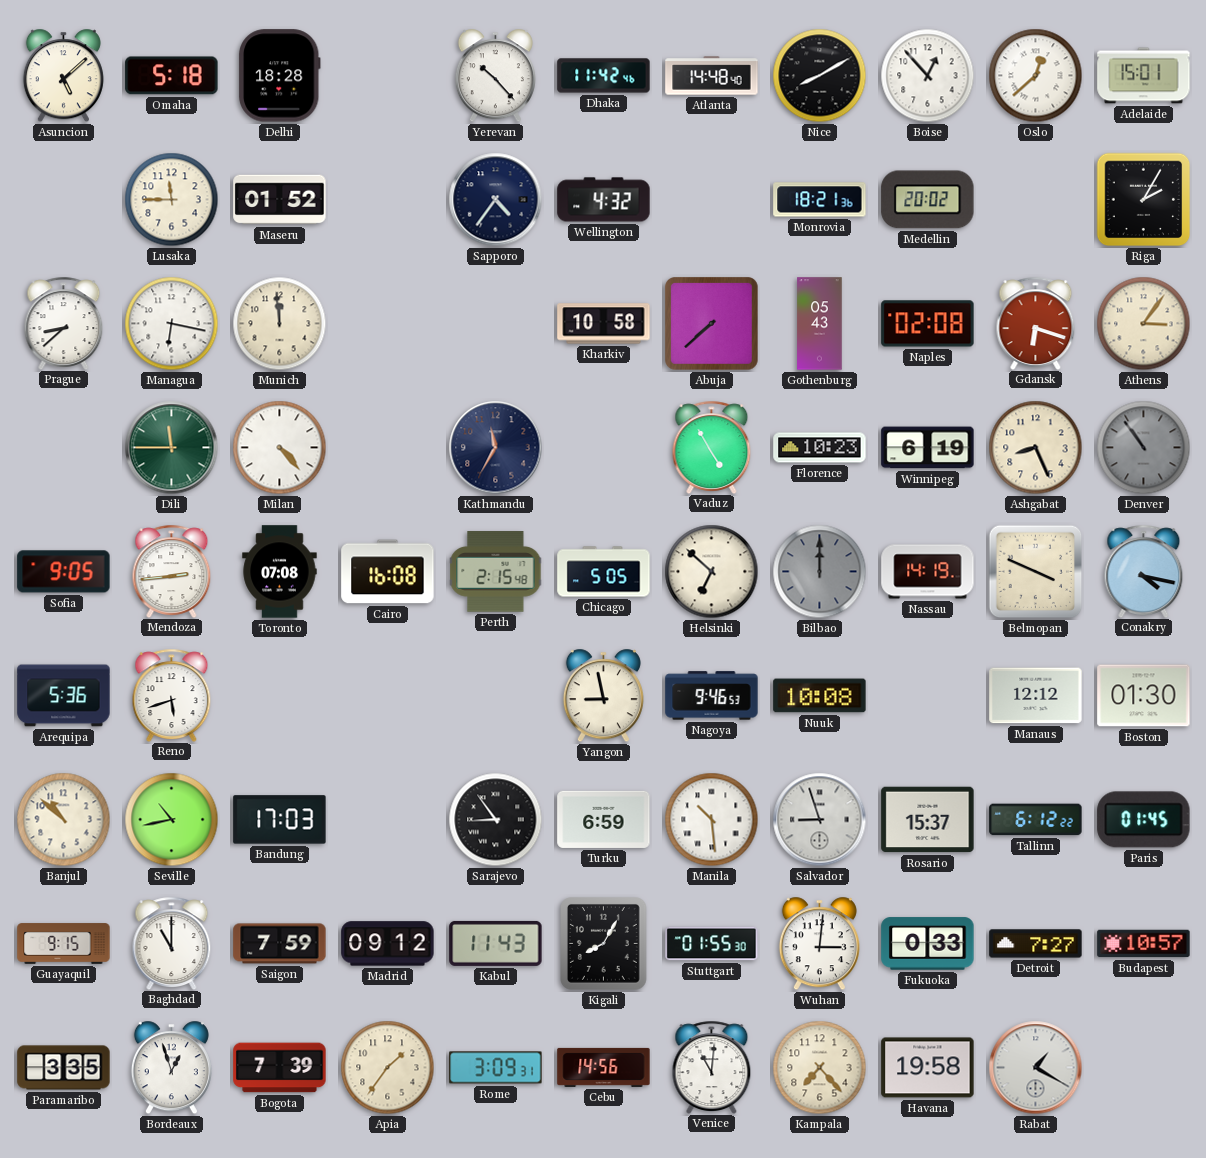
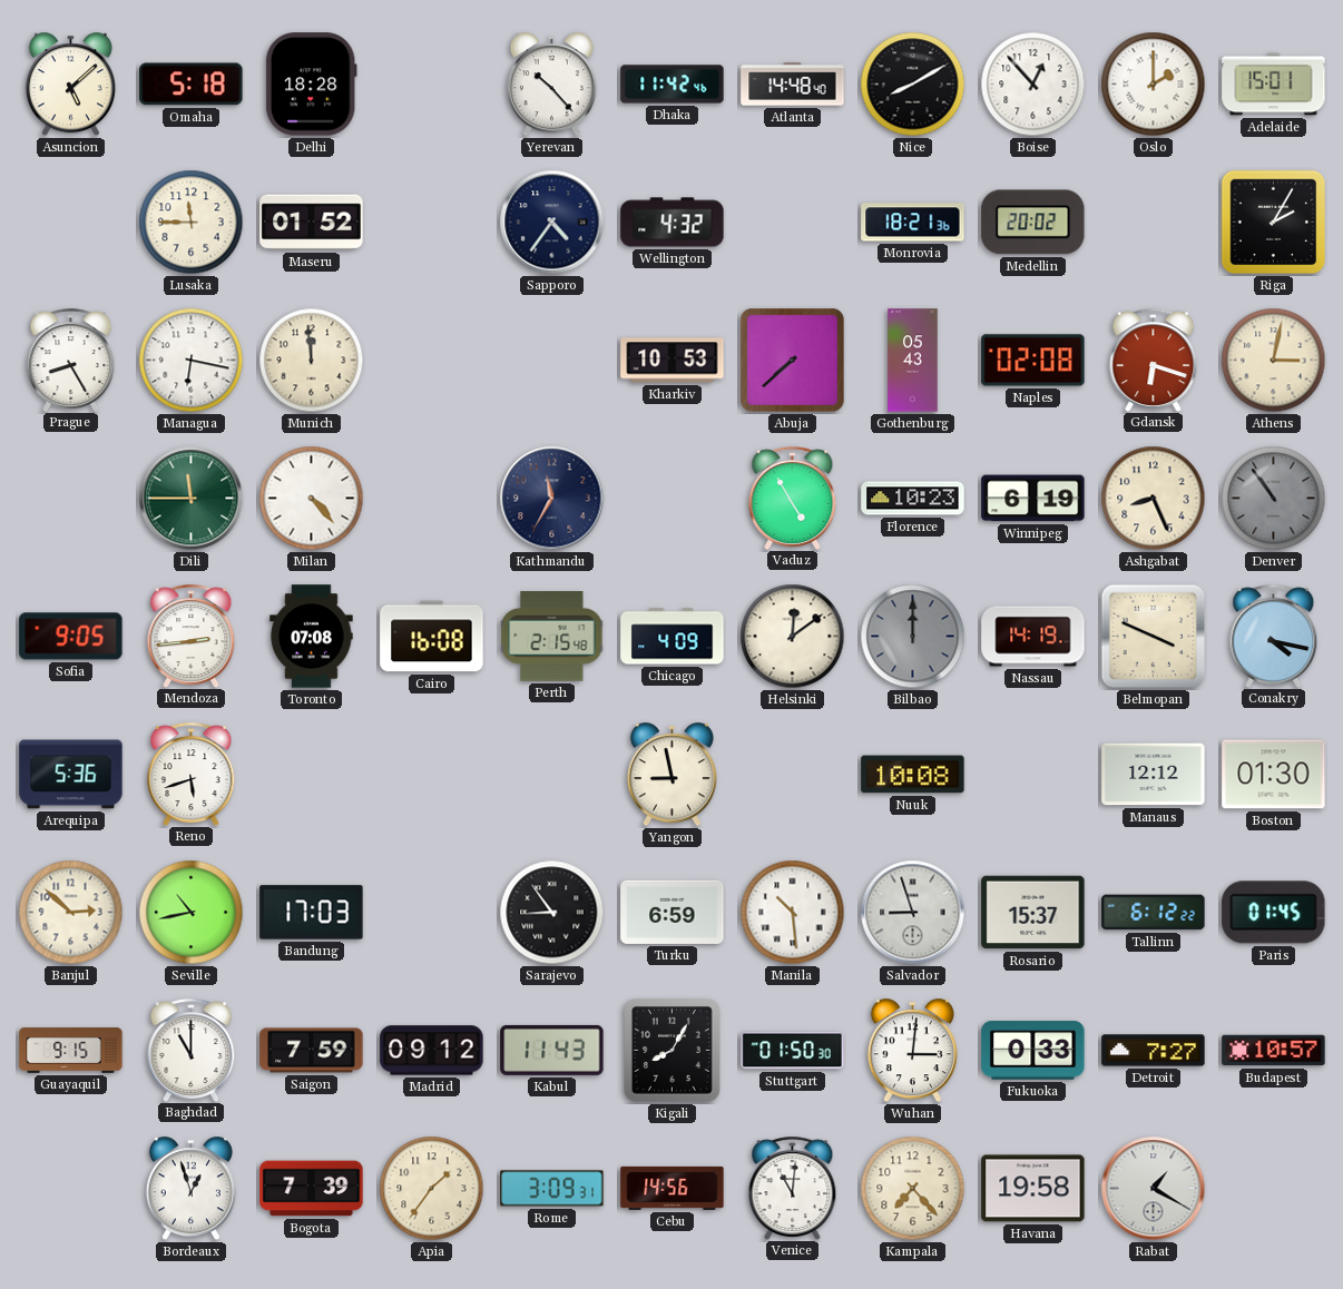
Oslo: 12:38 -> 2:00
Prague: 8:38 -> 8:25
Kharkiv: 10:58 -> 10:53
Athens: 3:06 -> 3:02
Chicago: 5:05 -> 4:09
Helsinki: 6:52 -> 12:09
Nagoya: 9:46 -> none
Banjul: 10:52 -> 2:52
Stuttgart: 01:55 -> 01:50
Paramaribo: 3:35 -> none
